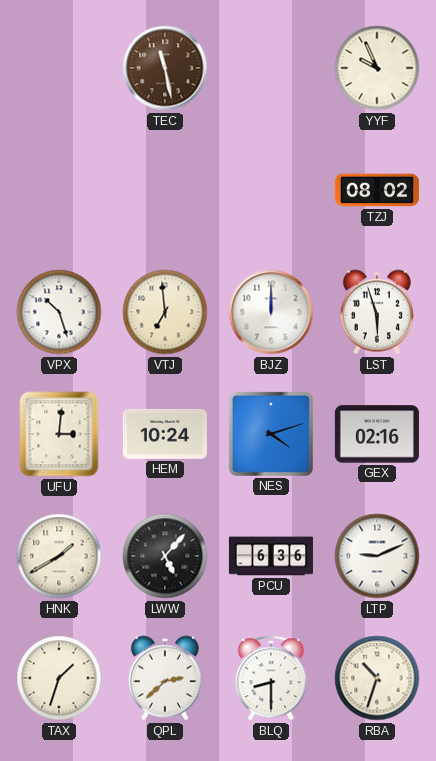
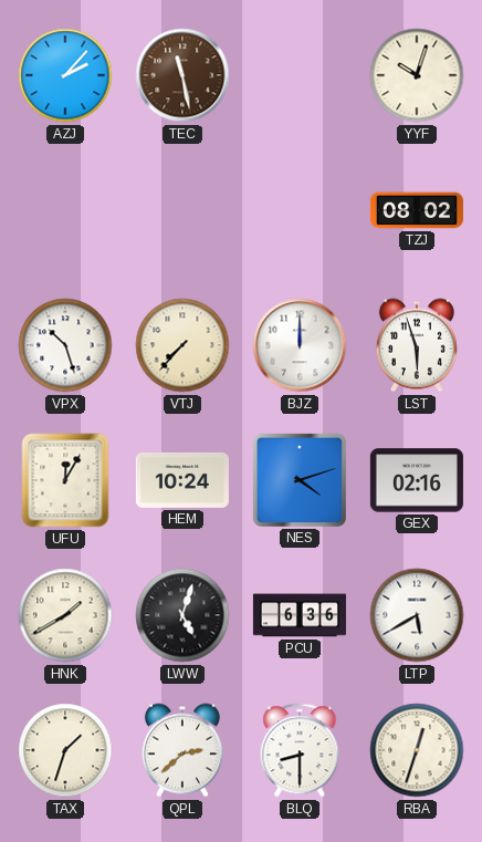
AZJ: none -> 2:07
YYF: 9:56 -> 10:03
VTJ: 6:59 -> 7:37
UFU: 3:01 -> 12:05
LWW: 5:07 -> 5:03
LTP: 9:11 -> 5:40
RBA: 10:33 -> 12:33
